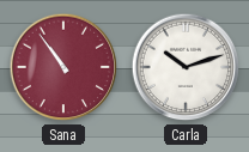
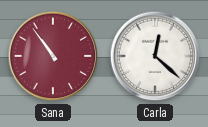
Carla: 10:12 -> 12:22
